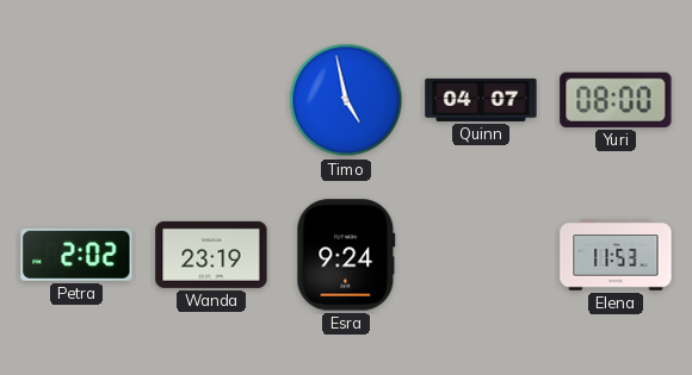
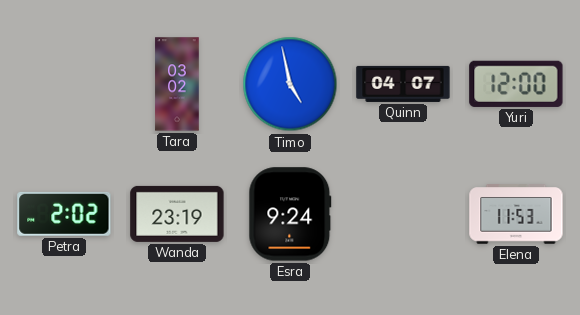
Tara: none -> 03:02
Yuri: 08:00 -> 12:00
